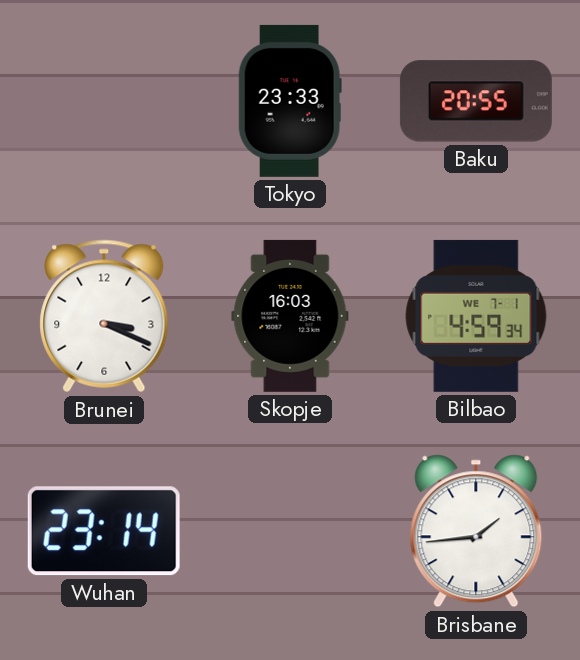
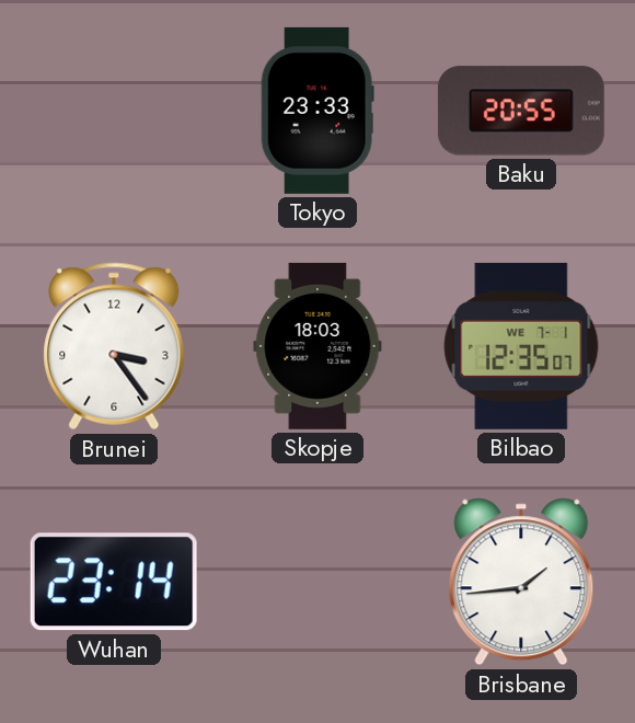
Brunei: 3:19 -> 3:24
Skopje: 16:03 -> 18:03
Bilbao: 4:59 -> 12:35
